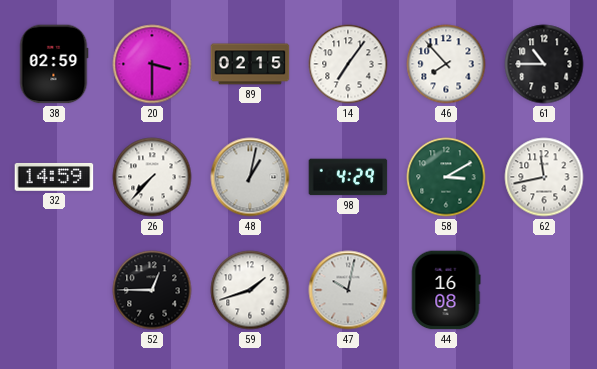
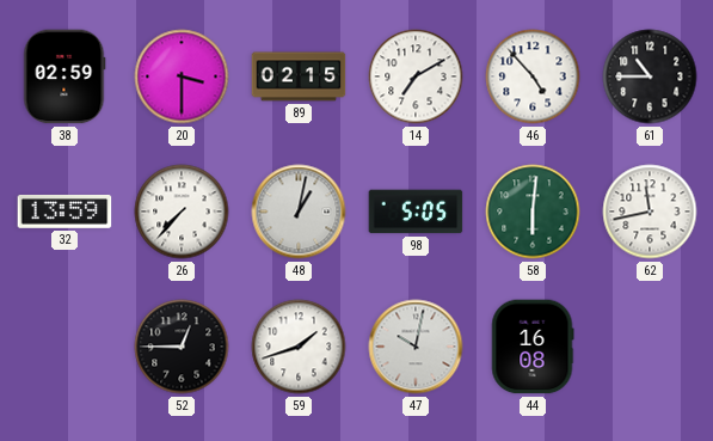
14: 7:06 -> 7:10
46: 7:53 -> 4:53
32: 14:59 -> 13:59
98: 4:29 -> 5:05
58: 3:10 -> 6:01
